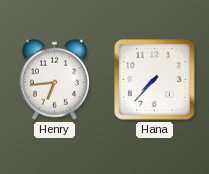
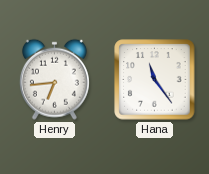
Hana: 7:37 -> 11:24
